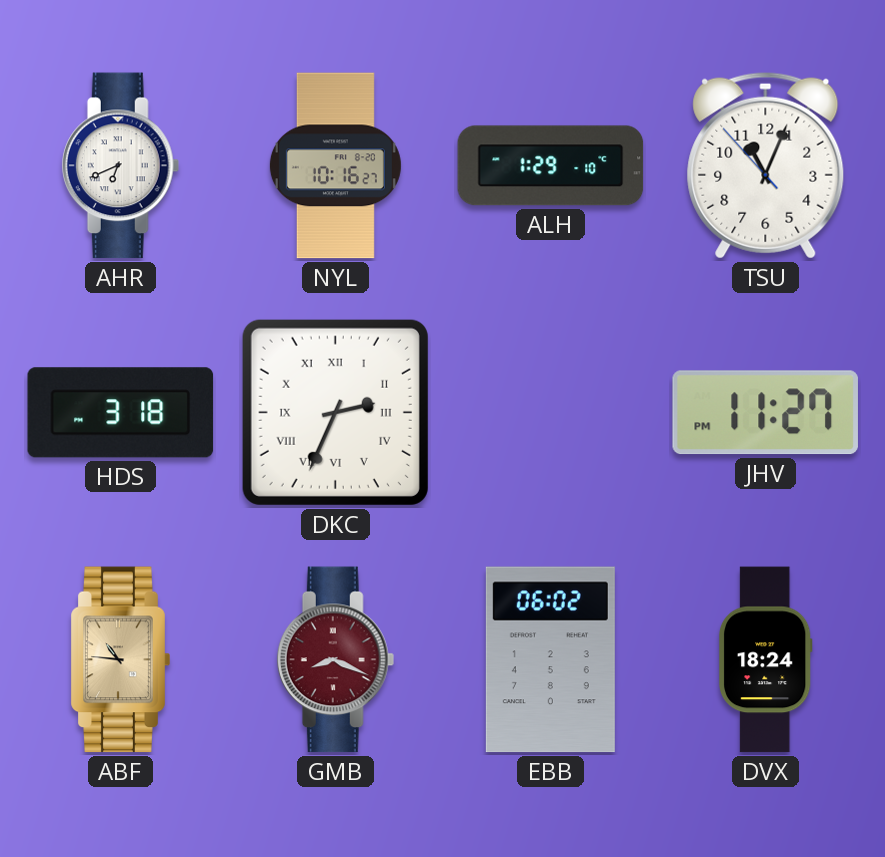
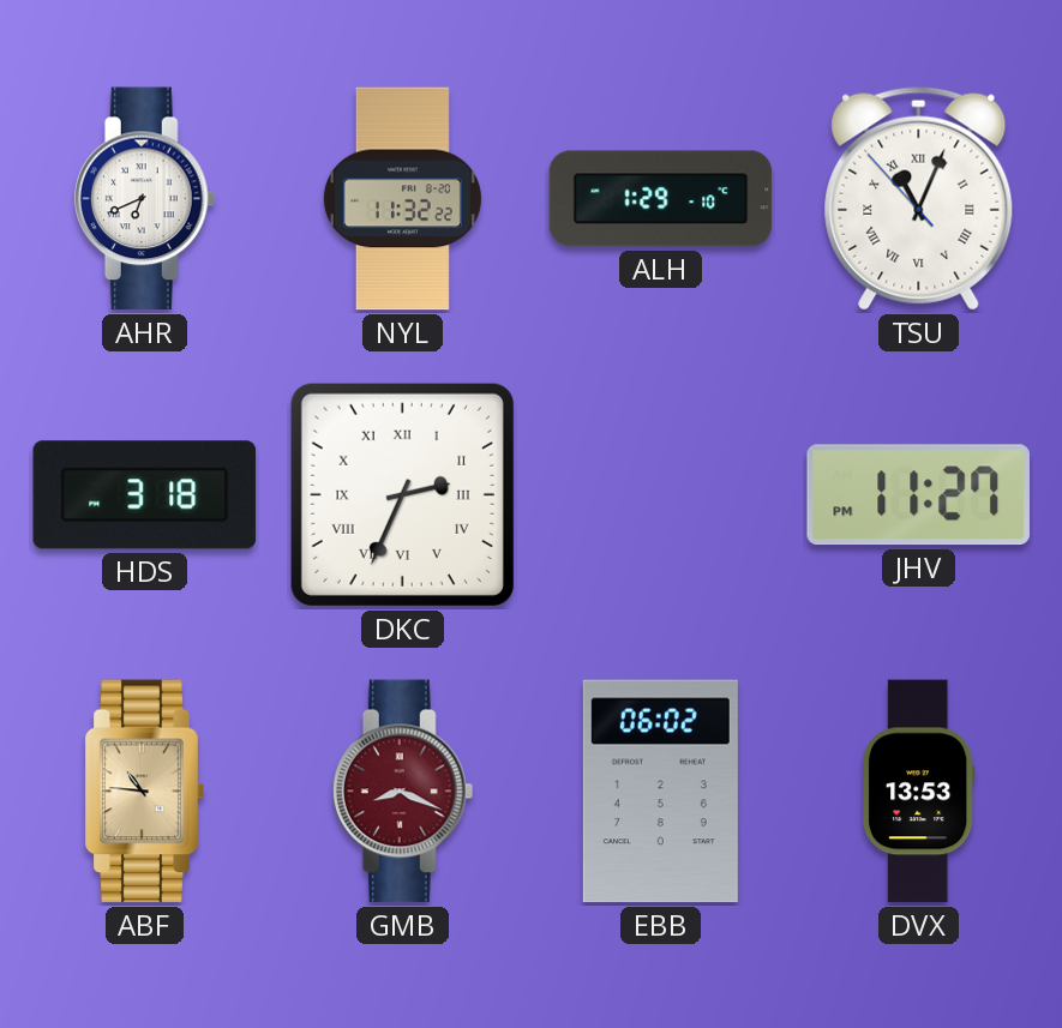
NYL: 10:16 -> 11:32
TSU numerals: Arabic -> Roman
DVX: 18:24 -> 13:53
